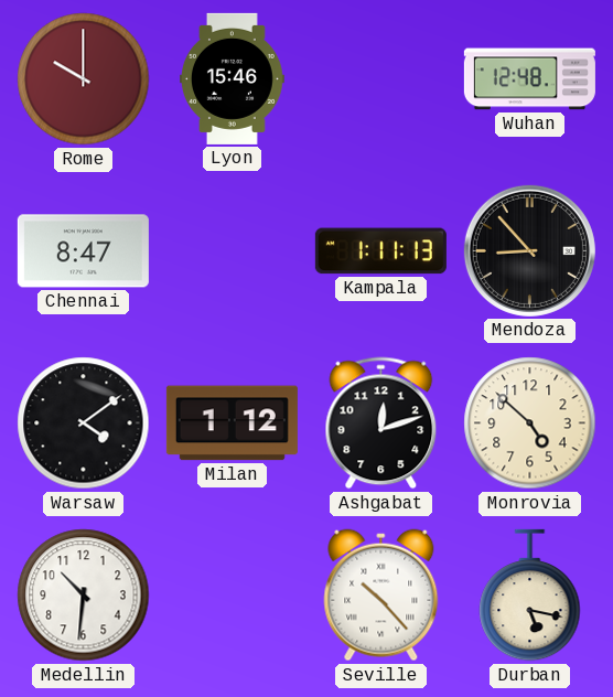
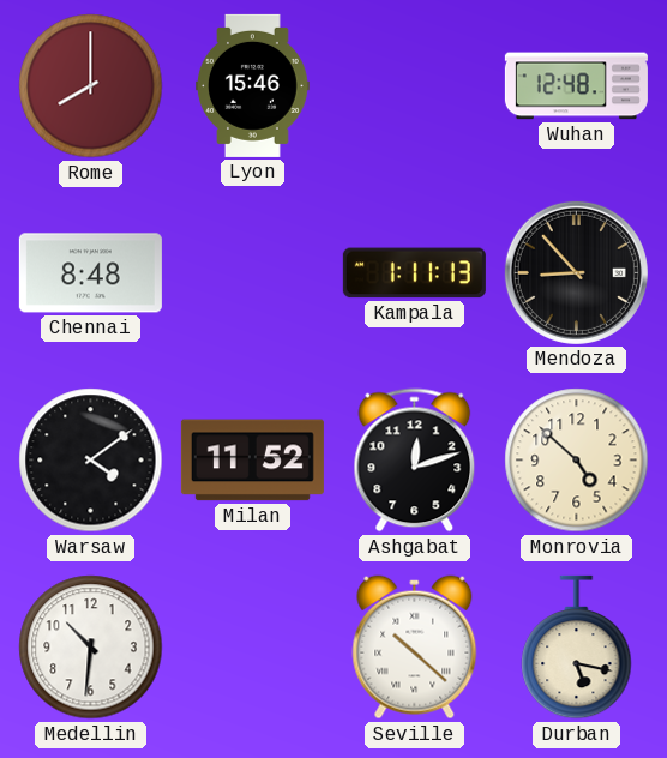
Rome: 10:00 -> 8:00
Chennai: 8:47 -> 8:48
Milan: 1:12 -> 11:52
Seville: 10:23 -> 10:22
